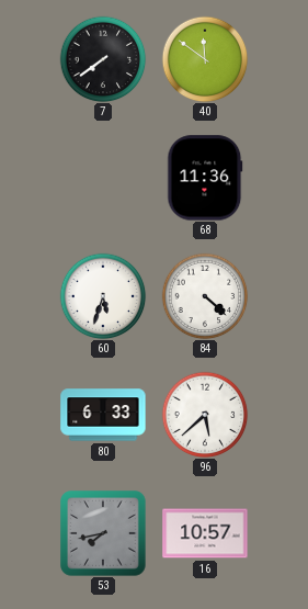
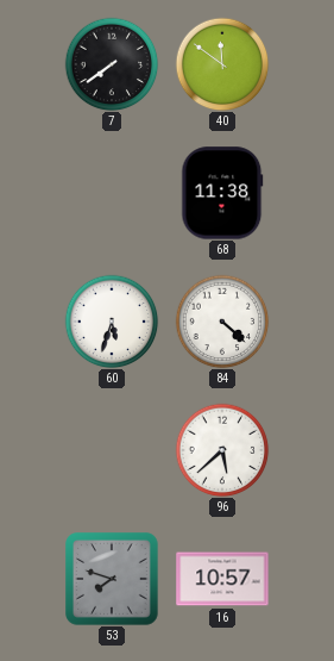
68: 11:36 -> 11:38
80: 6:33 -> none
53: 7:43 -> 7:48
